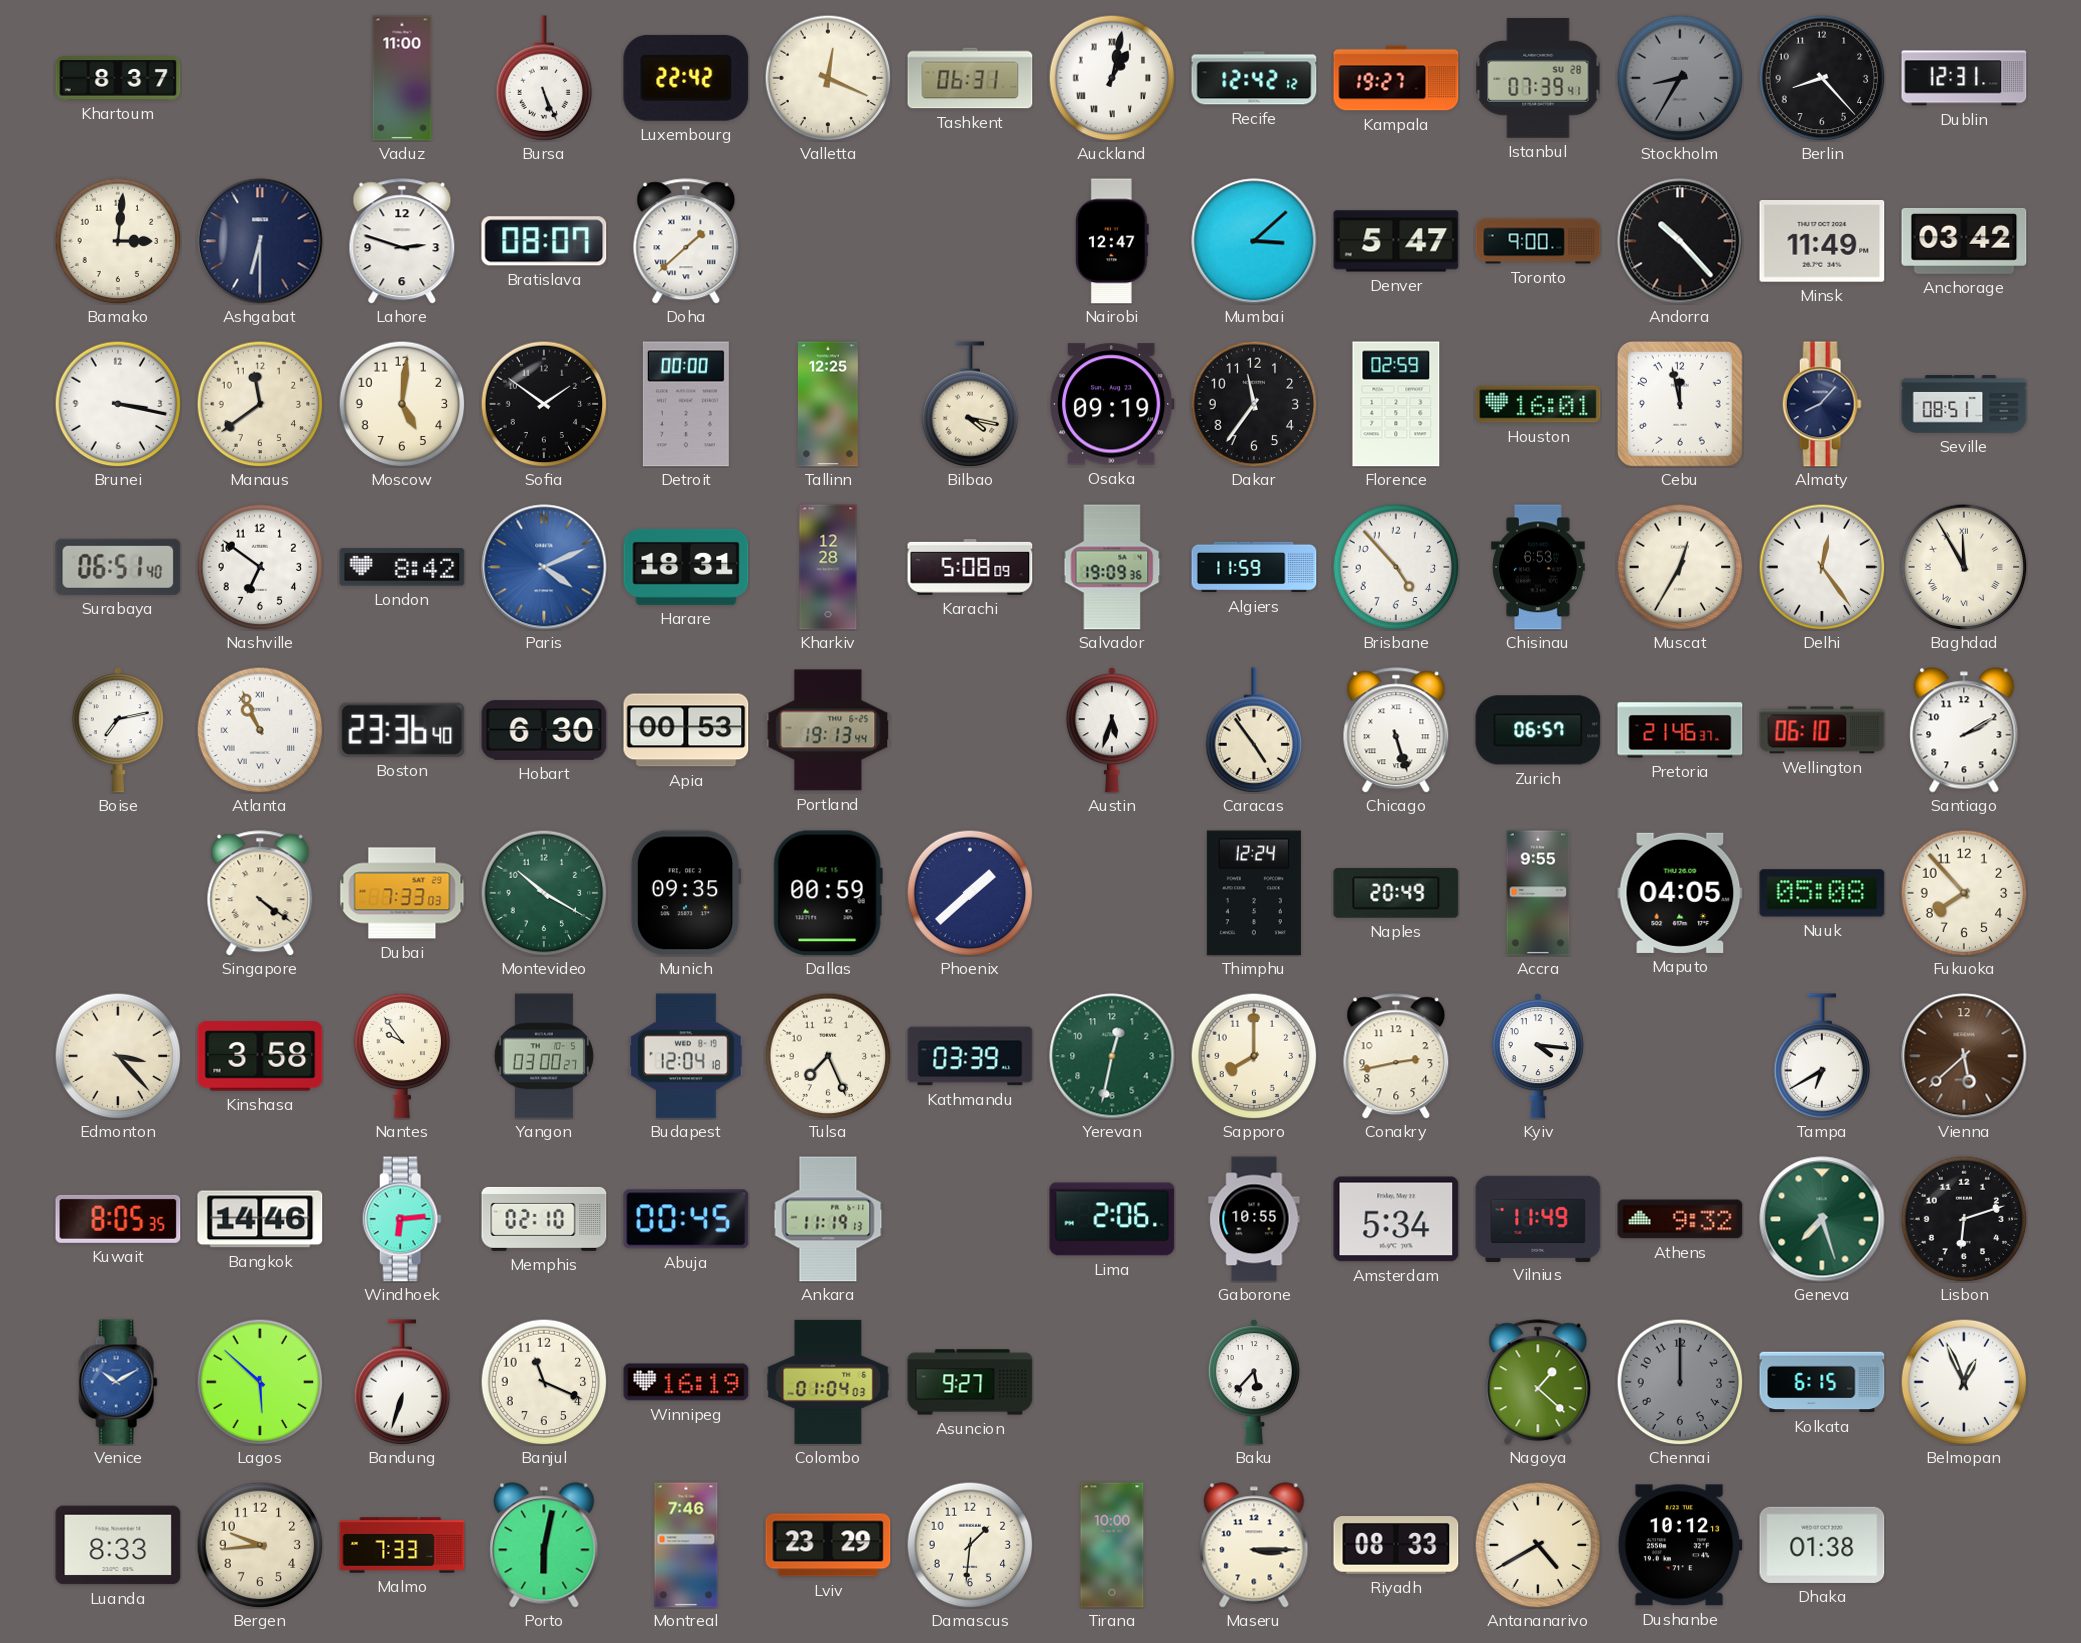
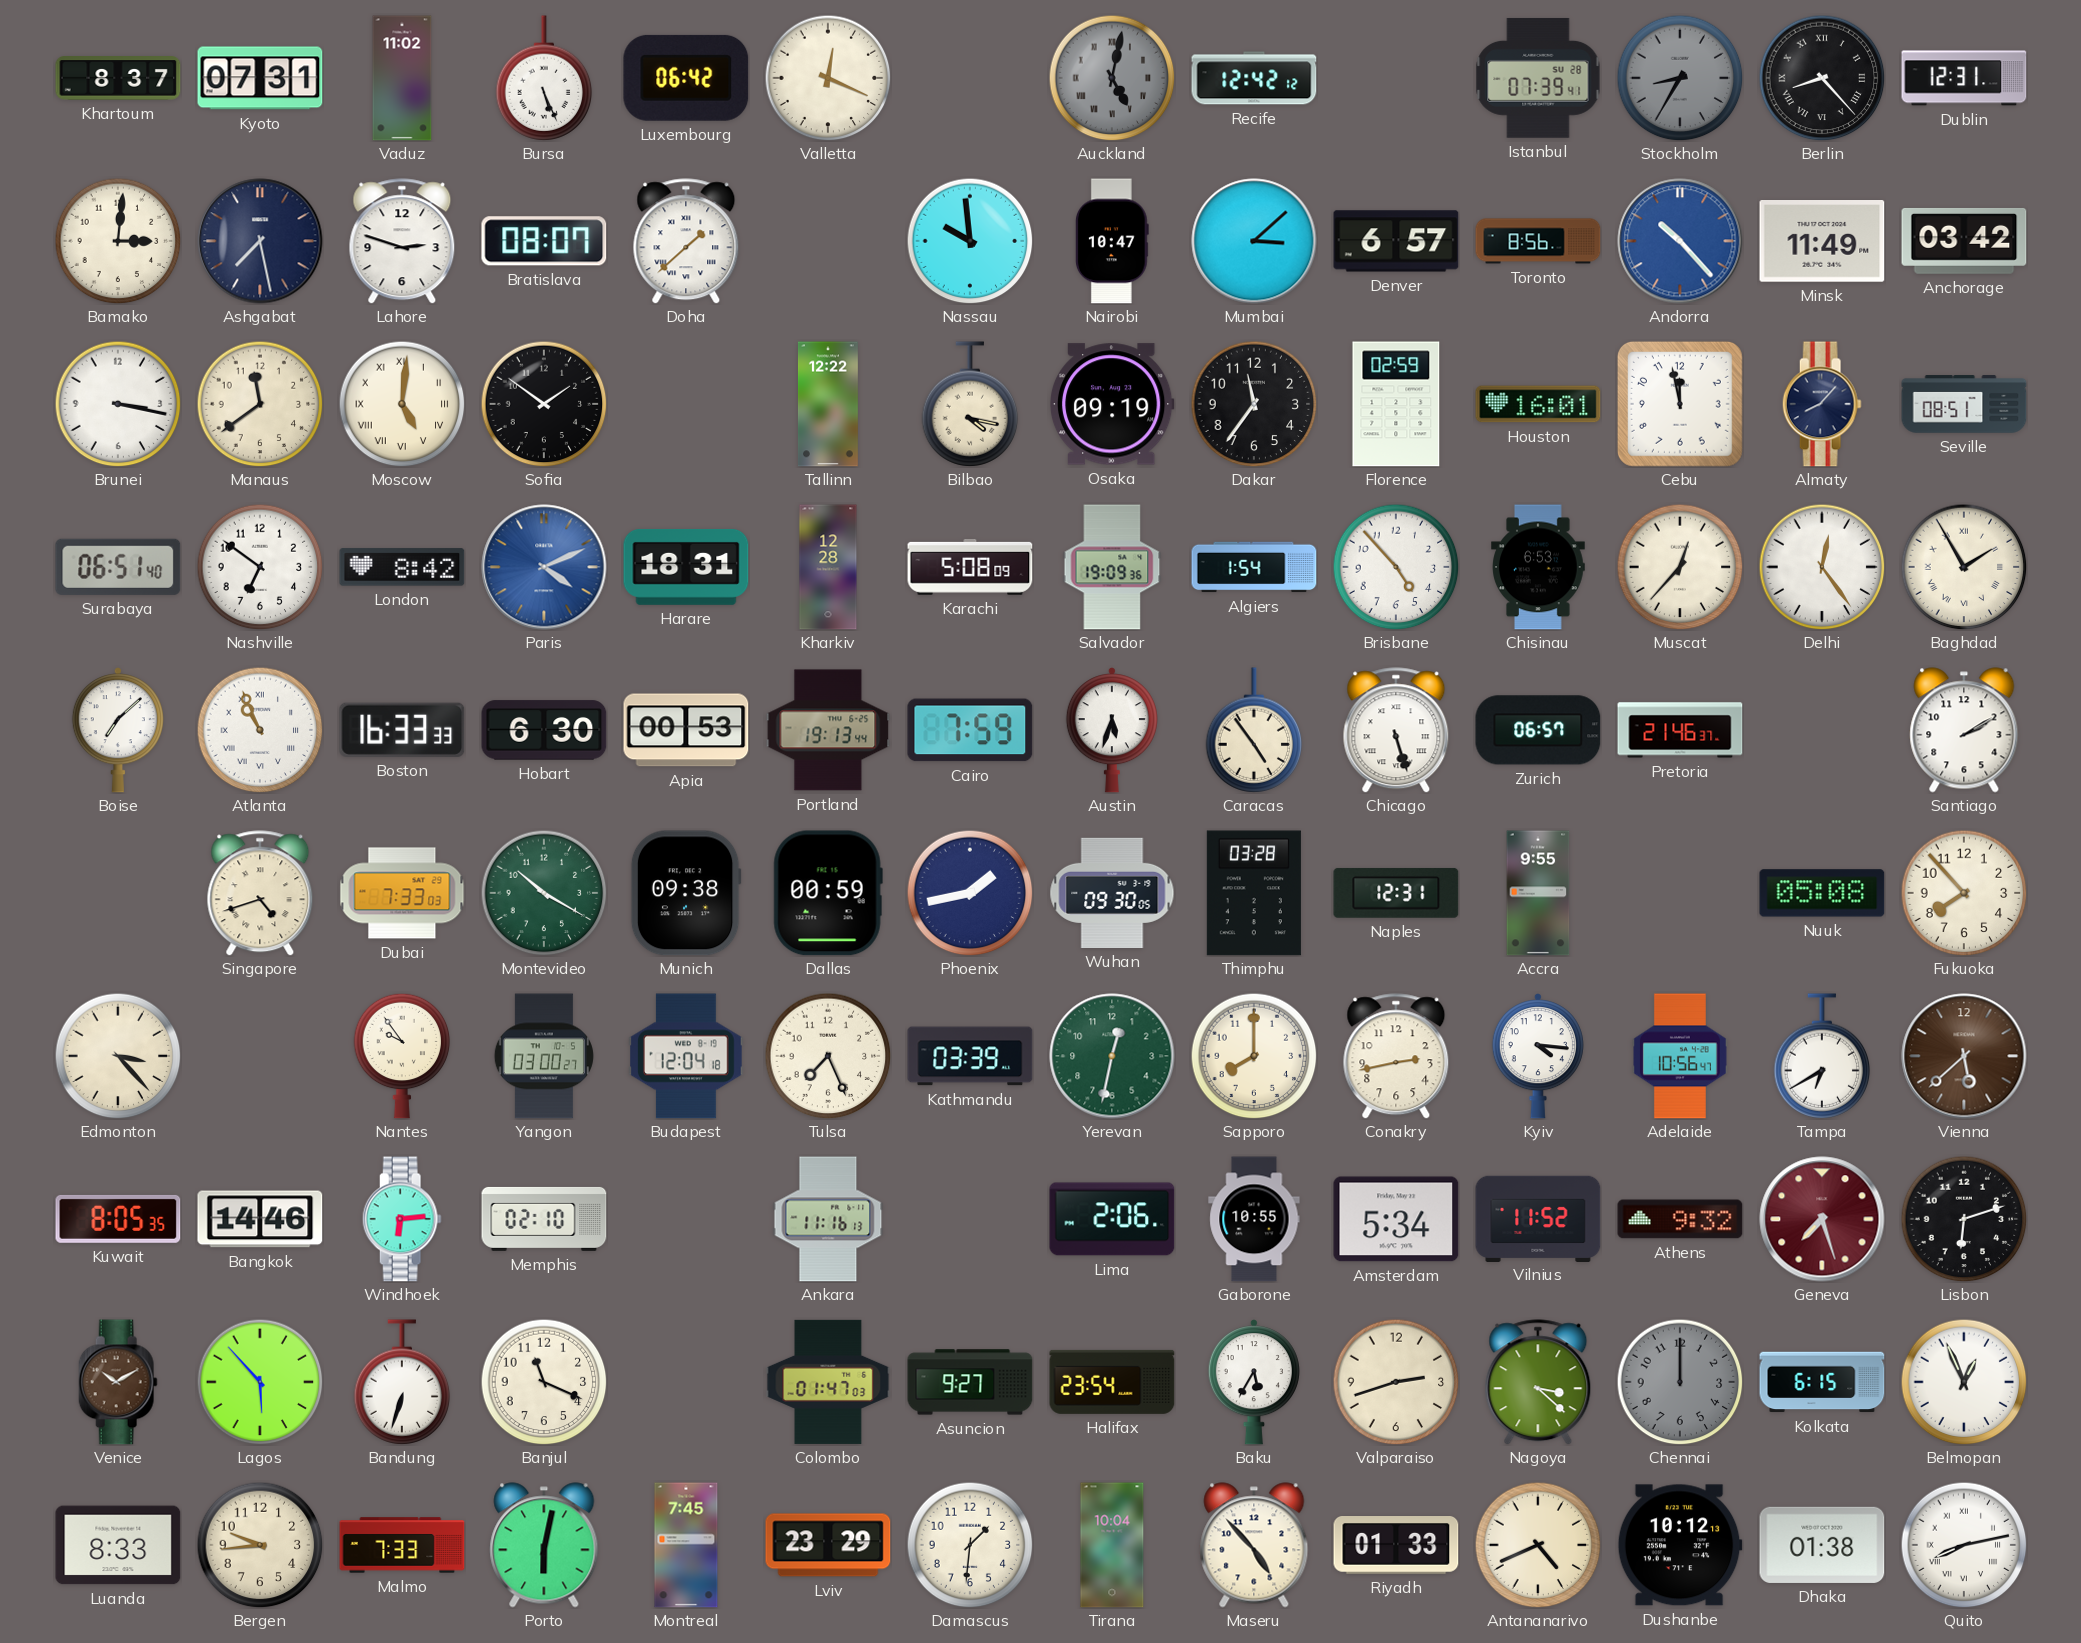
Kyoto: none -> 07:31
Vaduz: 11:00 -> 11:02
Luxembourg: 22:42 -> 06:42
Tashkent: 06:31 -> none
Auckland: 1:02 -> 5:02
Auckland dial: white -> grey
Kampala: 19:27 -> none
Berlin numerals: Arabic -> Roman
Ashgabat: 6:30 -> 7:28
Nassau: none -> 9:59
Nairobi: 12:47 -> 10:47
Denver: 5:47 -> 6:57
Toronto: 9:00 -> 8:56
Andorra dial: black -> blue
Moscow numerals: Arabic -> Roman
Detroit: 00:00 -> none
Tallinn: 12:25 -> 12:22
Algiers: 11:59 -> 1:54
Muscat: 12:35 -> 12:37
Baghdad: 11:55 -> 1:55
Boise: 7:13 -> 7:08
Boston: 23:36 -> 16:33
Cairo: none -> 7:59
Wellington: 06:10 -> none
Singapore: 4:21 -> 4:42
Munich: 09:35 -> 09:38
Phoenix: 1:38 -> 1:43
Wuhan: none -> 09:30
Thimphu: 12:24 -> 03:28
Naples: 20:49 -> 12:31
Maputo: 04:05 -> none
Kinshasa: 3:58 -> none
Adelaide: none -> 10:56
Abuja: 00:45 -> none
Ankara: 11:19 -> 11:16
Vilnius: 11:49 -> 11:52
Geneva dial: green -> burgundy
Venice dial: blue -> brown
Lagos: 5:52 -> 5:53
Winnipeg: 16:19 -> none
Colombo: 01:04 -> 01:47
Halifax: none -> 23:54
Baku: 5:37 -> 5:35
Valparaiso: none -> 2:42
Nagoya: 1:22 -> 3:22
Montreal: 7:46 -> 7:45
Tirana: 10:00 -> 10:04
Maseru: 3:15 -> 4:53
Riyadh: 08:33 -> 01:33
Antananarivo: 4:40 -> 4:41
Quito: none -> 8:13
